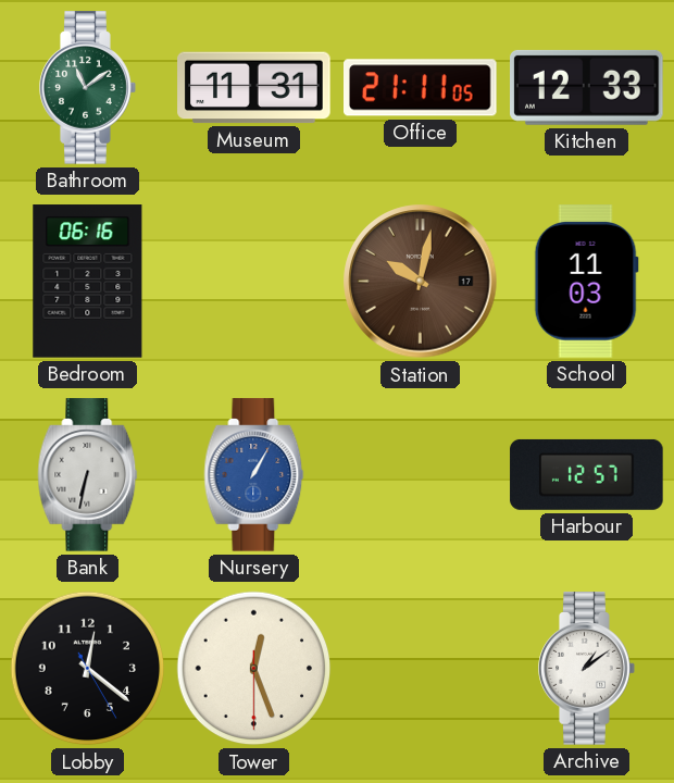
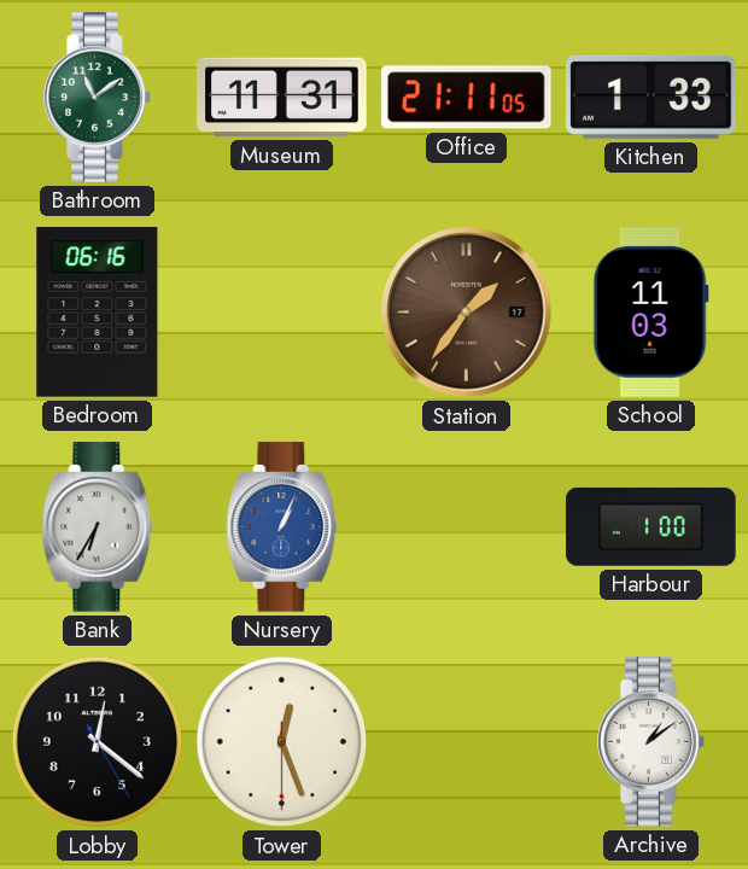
Kitchen: 12:33 -> 1:33
Station: 10:02 -> 1:36
Bank: 6:32 -> 6:35
Nursery: 1:05 -> 1:04
Harbour: 12:57 -> 1:00
